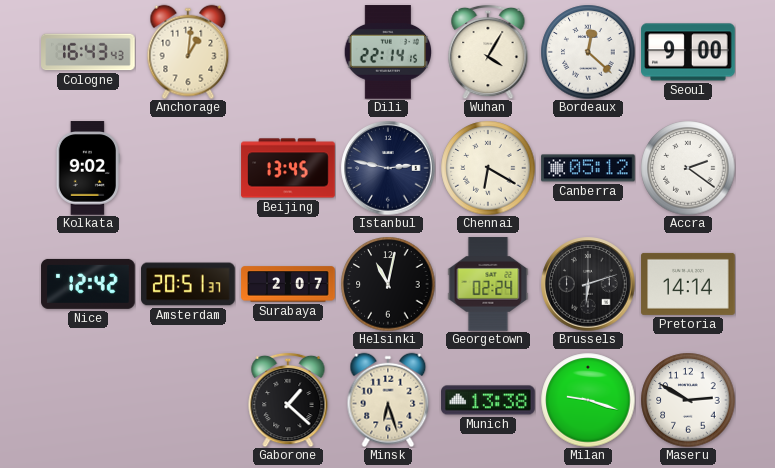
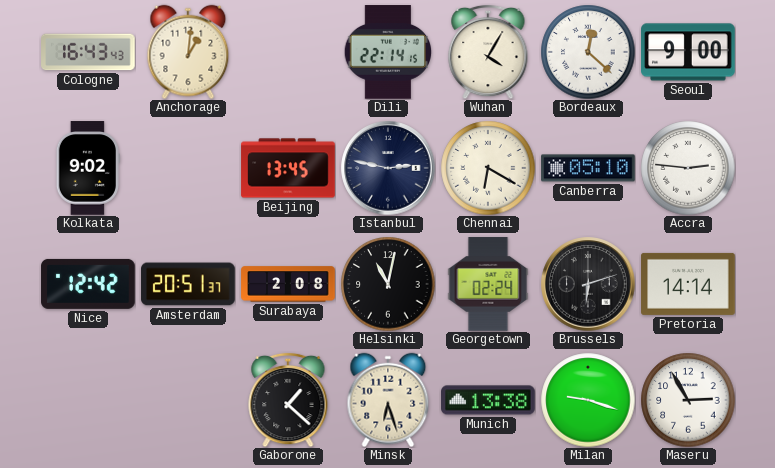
Canberra: 05:12 -> 05:10
Accra: 2:21 -> 2:46
Surabaya: 2:07 -> 2:08
Maseru: 2:50 -> 2:55
